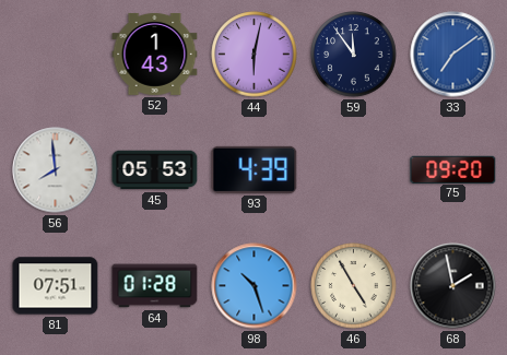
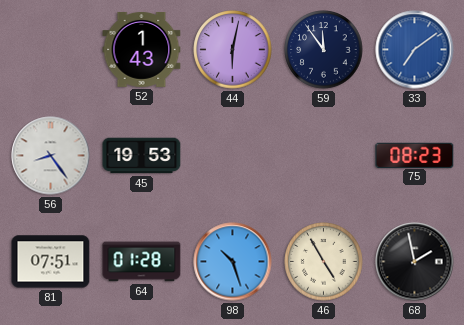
56: 7:59 -> 8:24
45: 05:53 -> 19:53
93: 4:39 -> none
75: 09:20 -> 08:23
